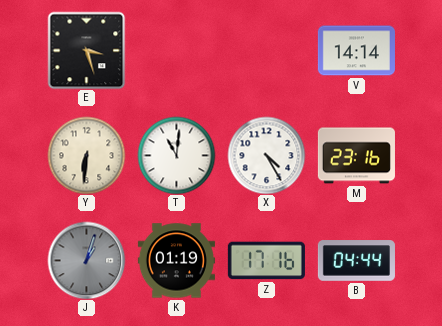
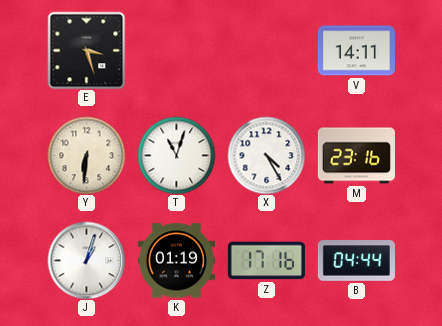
V: 14:14 -> 14:11
T: 11:01 -> 11:03
J dial: grey -> white
